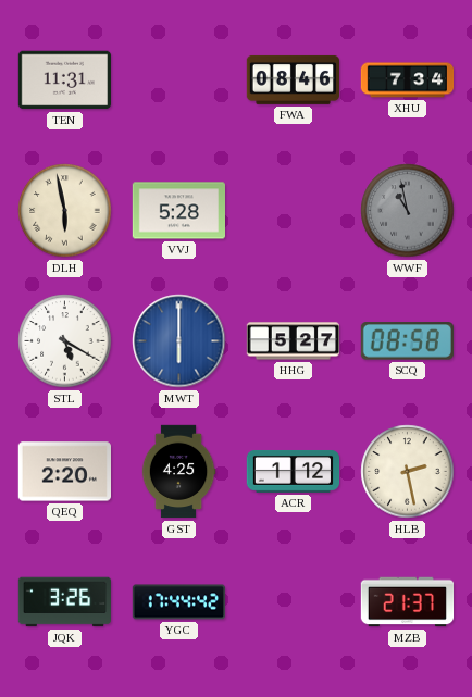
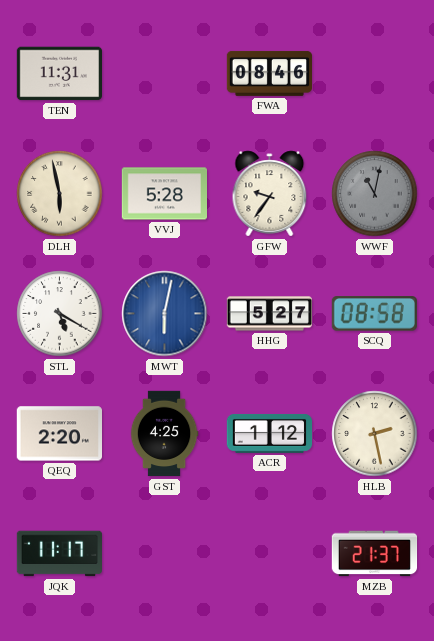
XHU: 7:34 -> none
GFW: none -> 9:36
WWF: 10:58 -> 11:02
MWT: 6:00 -> 6:02
JQK: 3:26 -> 11:17
YGC: 17:44 -> none
